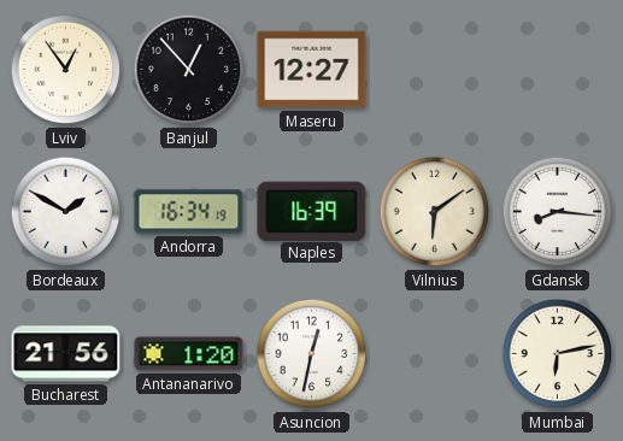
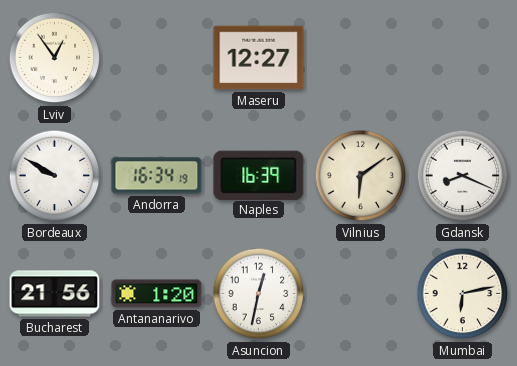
Banjul: 12:53 -> none
Bordeaux: 1:50 -> 9:50
Gdansk: 8:16 -> 8:19
